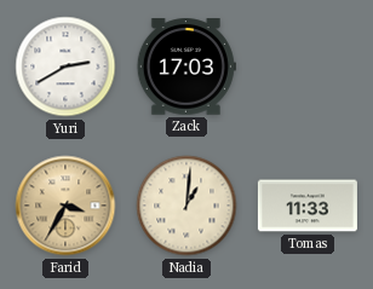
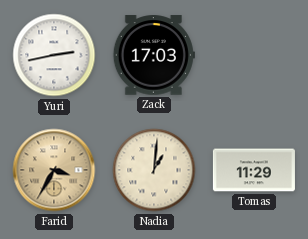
Yuri: 2:40 -> 2:43
Tomas: 11:33 -> 11:29
